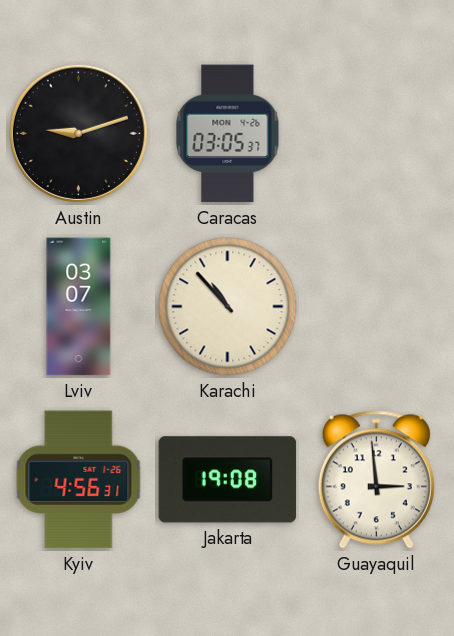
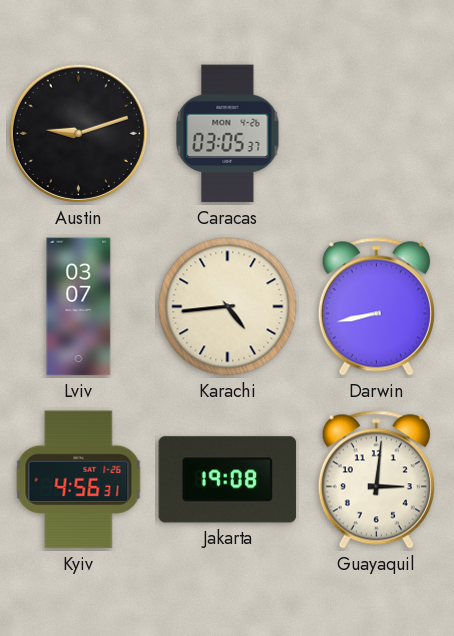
Karachi: 10:53 -> 4:44
Darwin: none -> 8:43
Guayaquil: 2:59 -> 3:01
